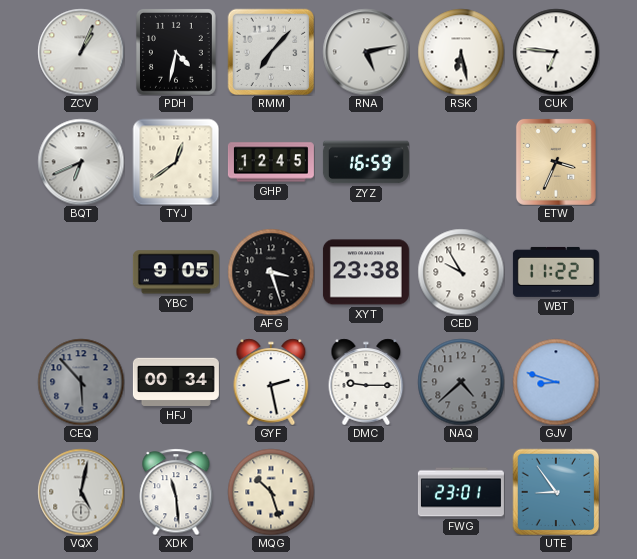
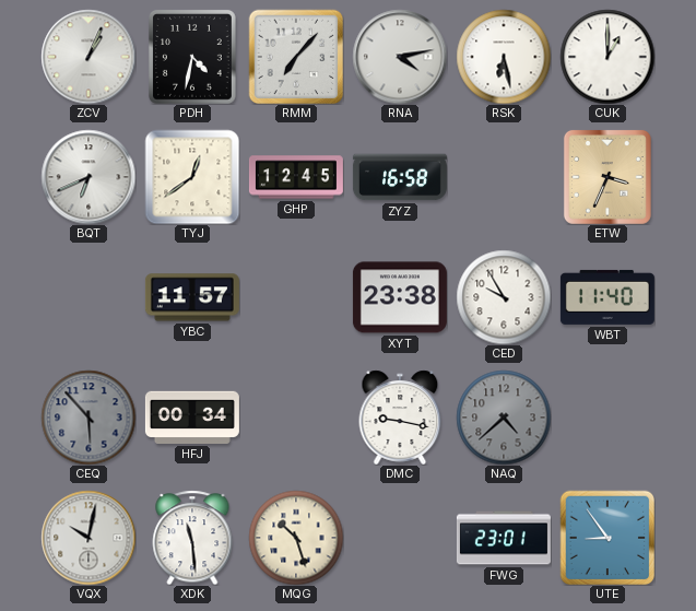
RNA: 5:13 -> 4:13
CUK: 6:46 -> 1:00
ZYZ: 16:59 -> 16:58
YBC: 9:05 -> 11:57
AFG: 3:27 -> none
WBT: 11:22 -> 11:40
GYF: 2:28 -> none
DMC: 9:15 -> 9:17
GJV: 8:48 -> none
VQX: 5:02 -> 10:02
